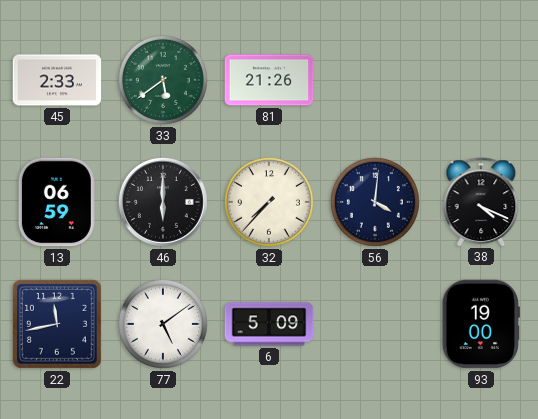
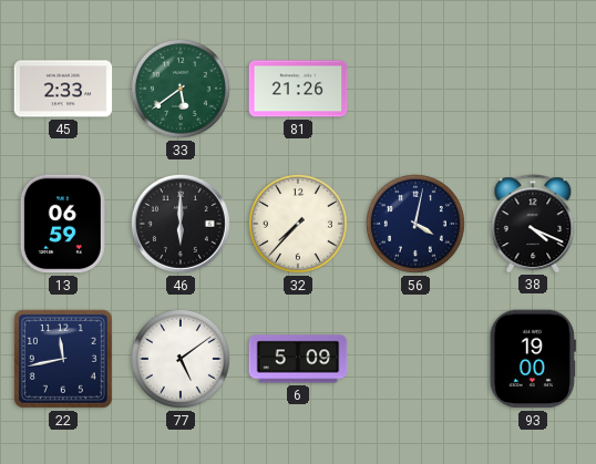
56: 4:01 -> 4:02
